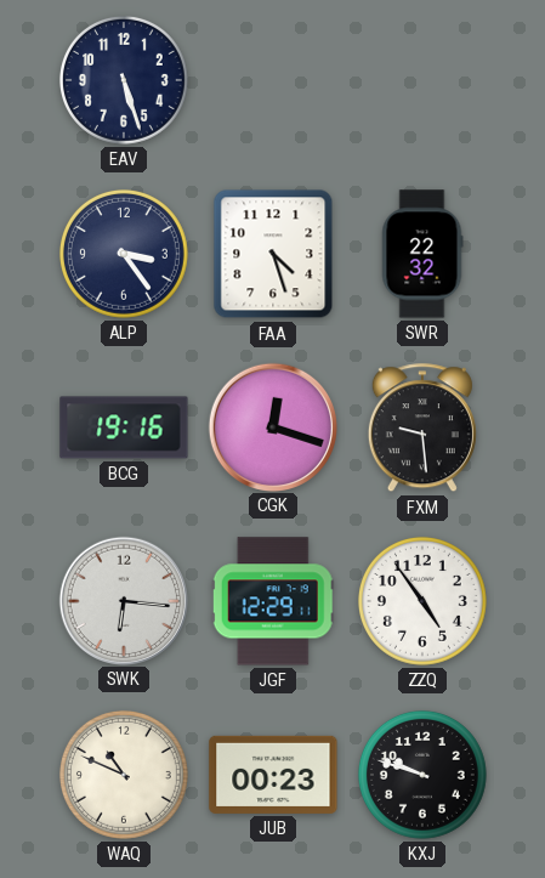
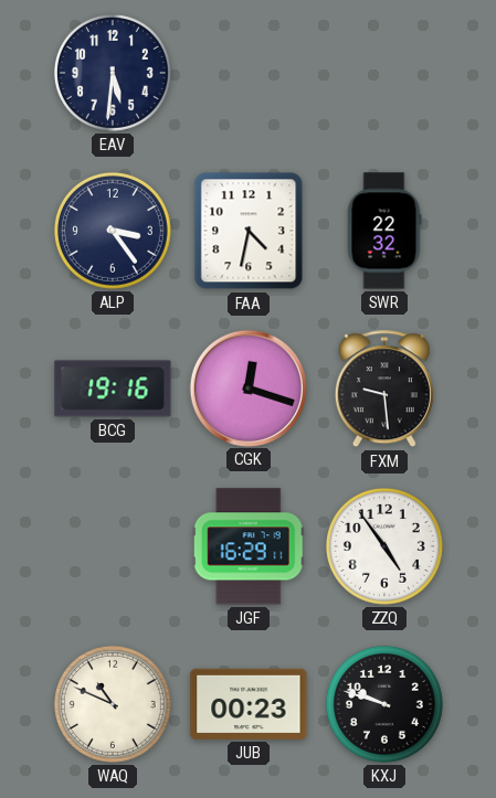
EAV: 5:27 -> 5:31
FAA: 4:27 -> 4:32
SWK: 6:16 -> none
JGF: 12:29 -> 16:29
